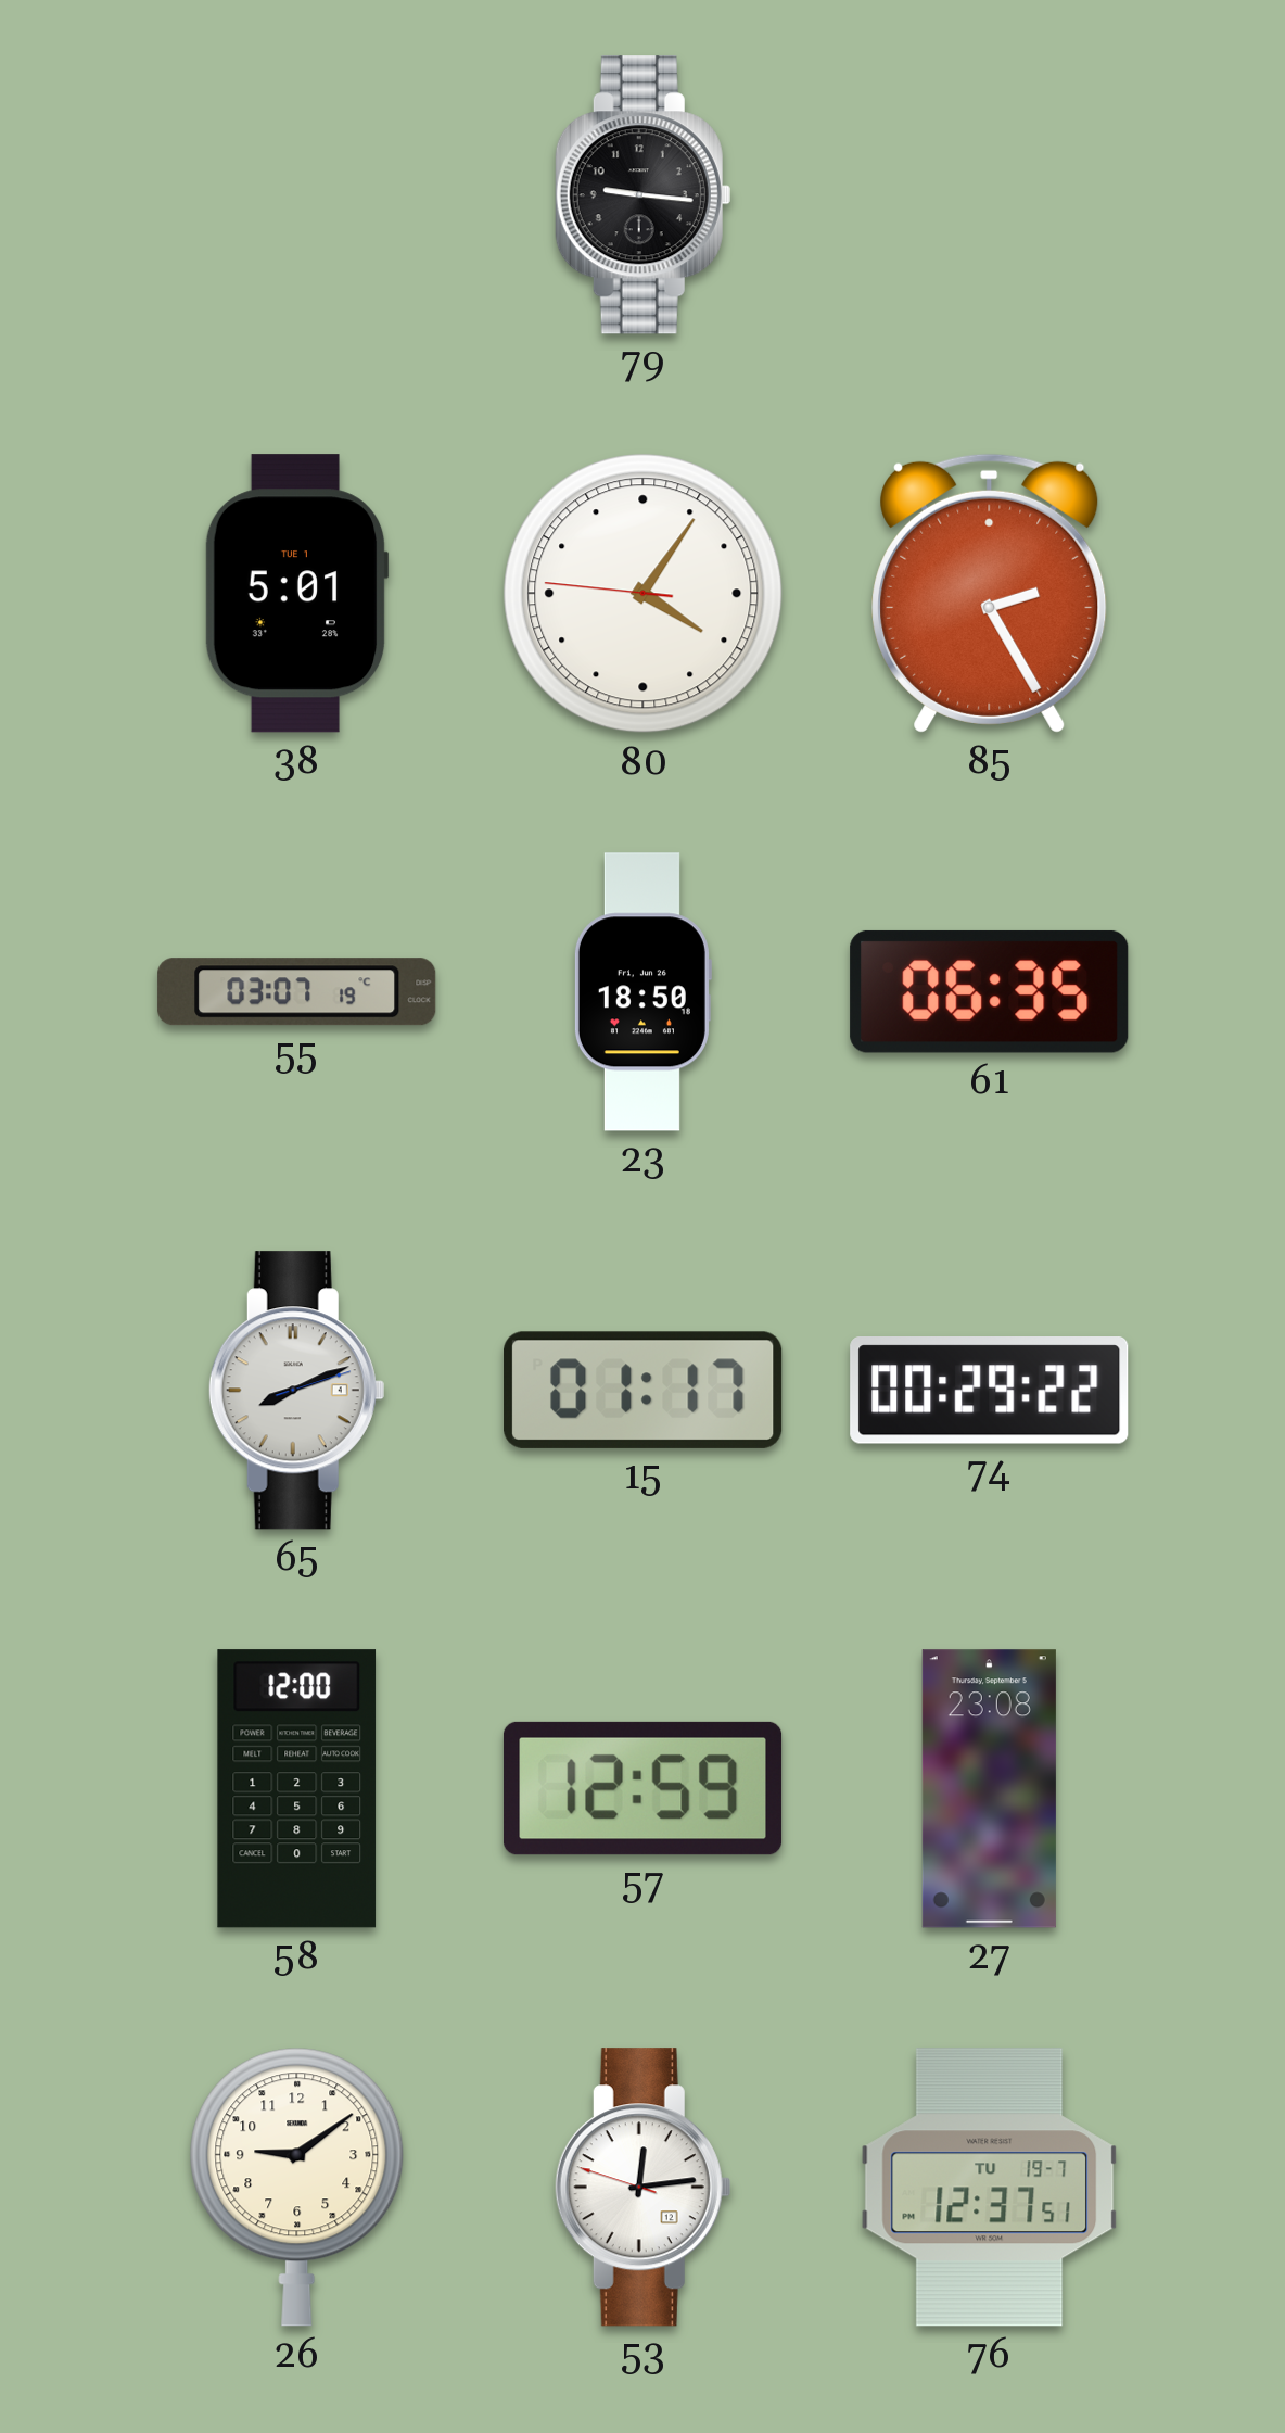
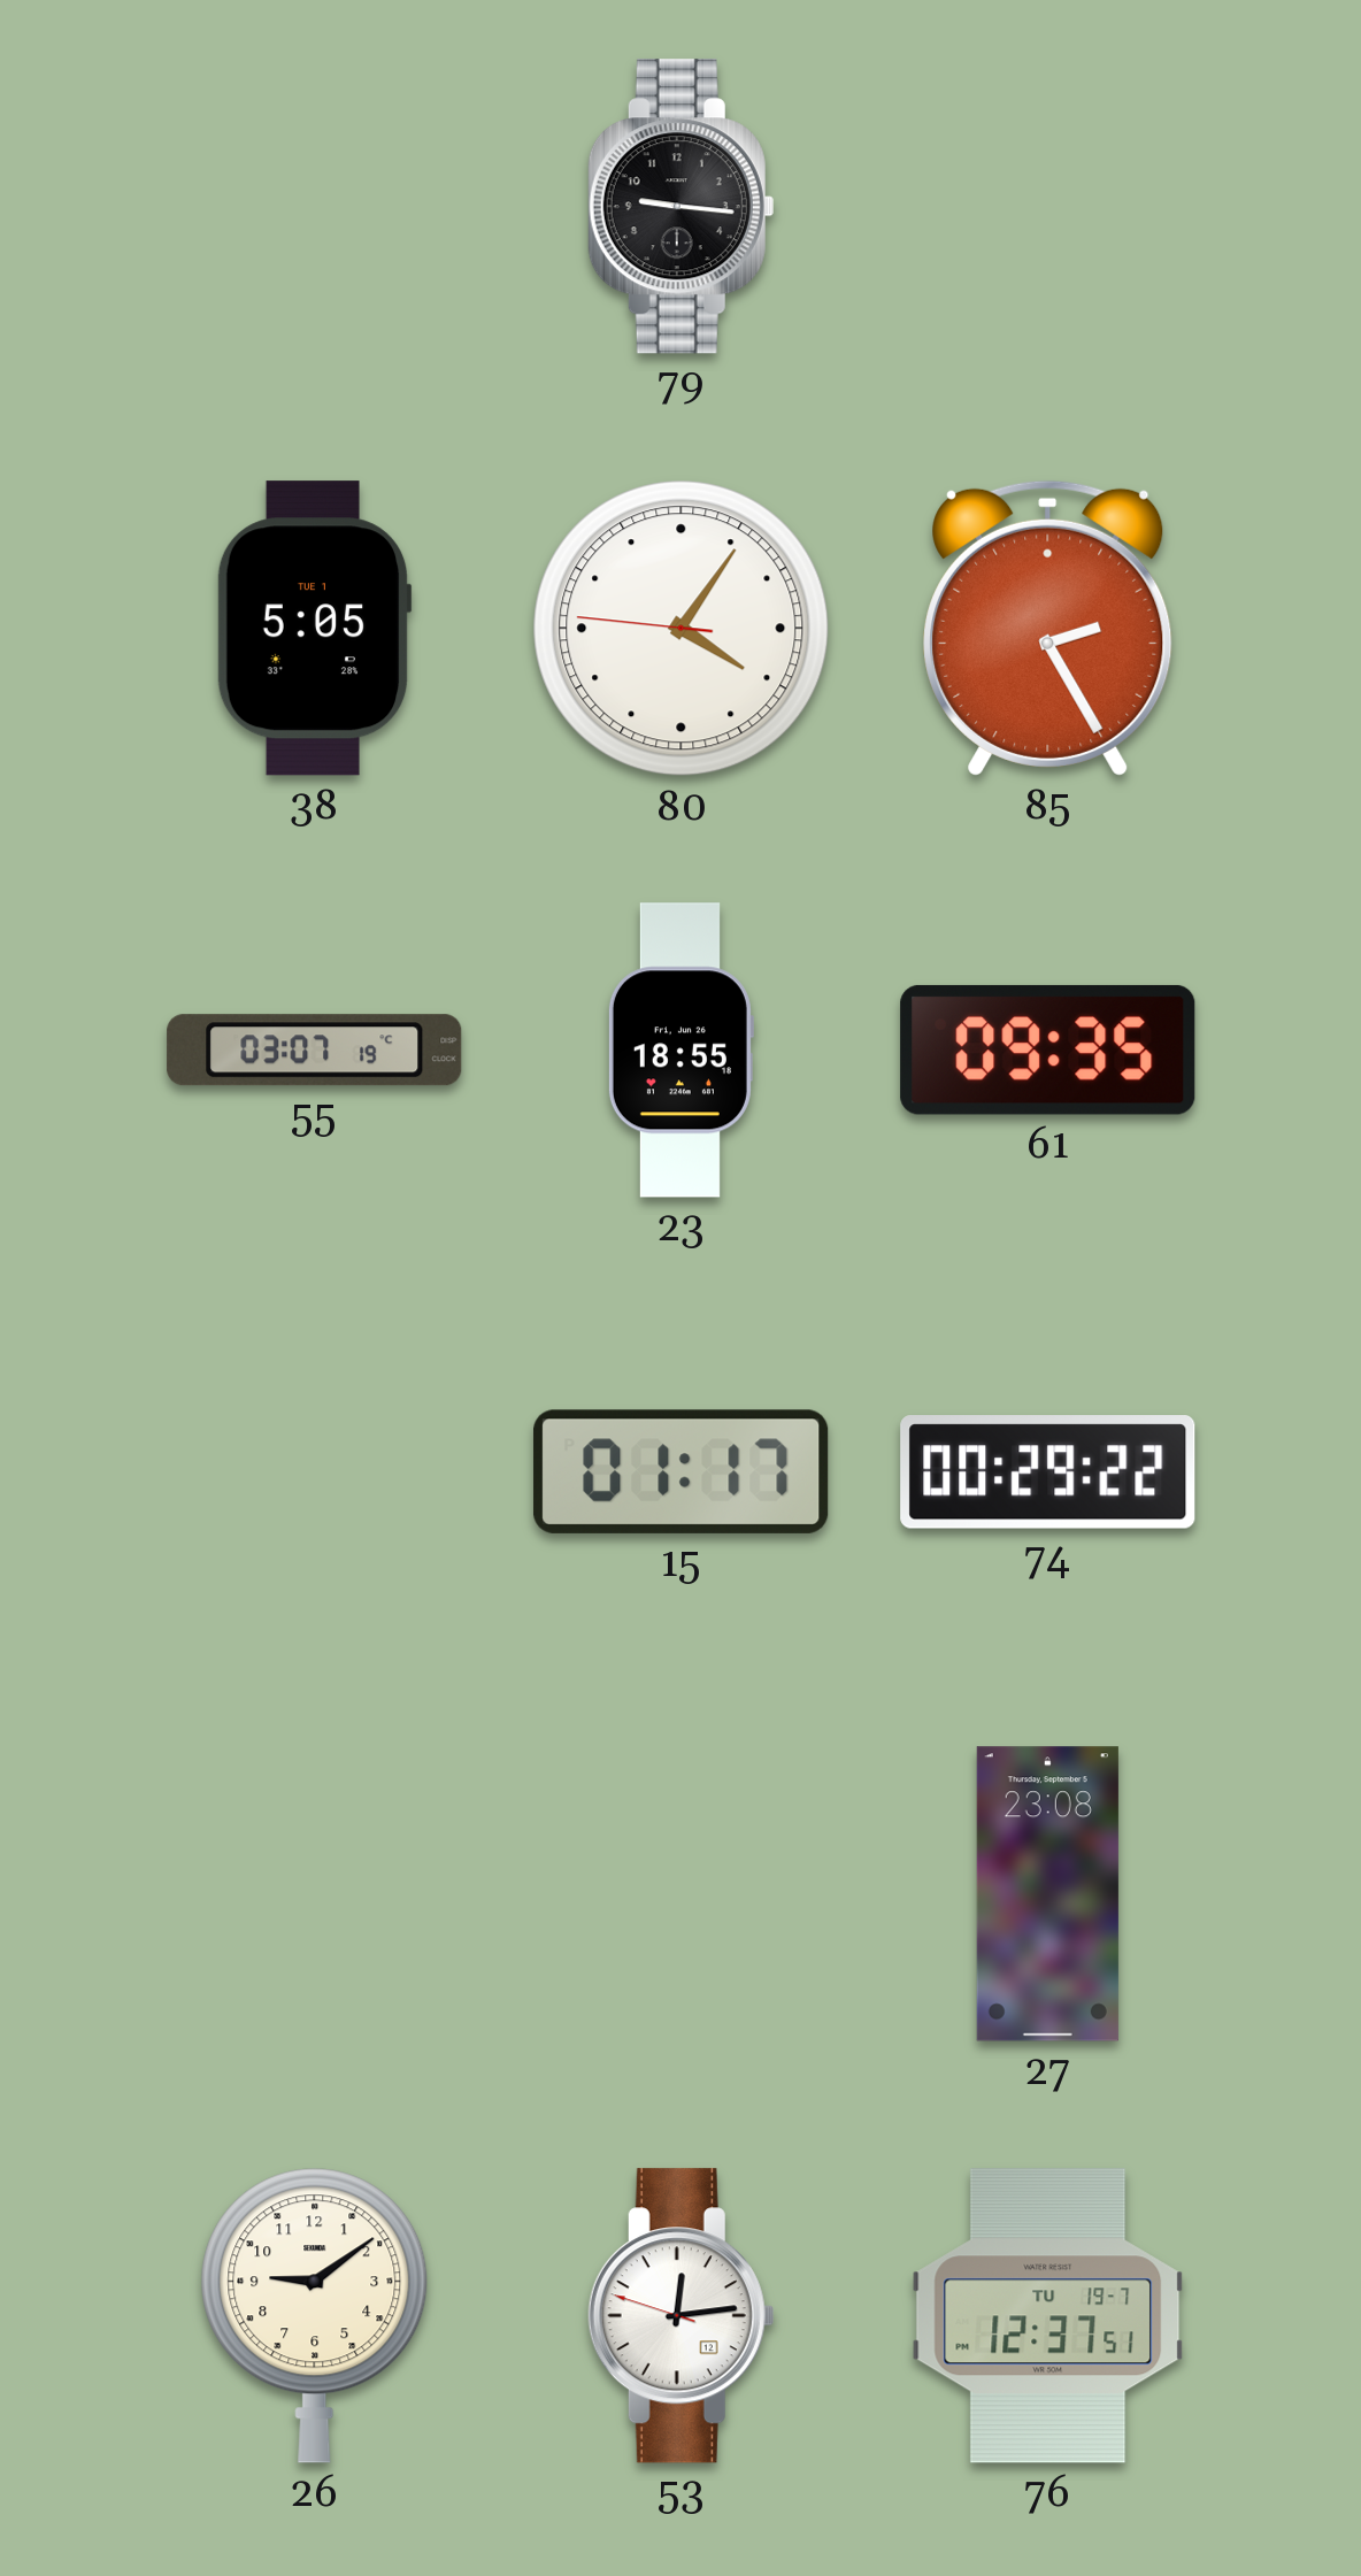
38: 5:01 -> 5:05
23: 18:50 -> 18:55
61: 06:35 -> 09:35
65: 8:11 -> none
58: 12:00 -> none
57: 12:59 -> none
